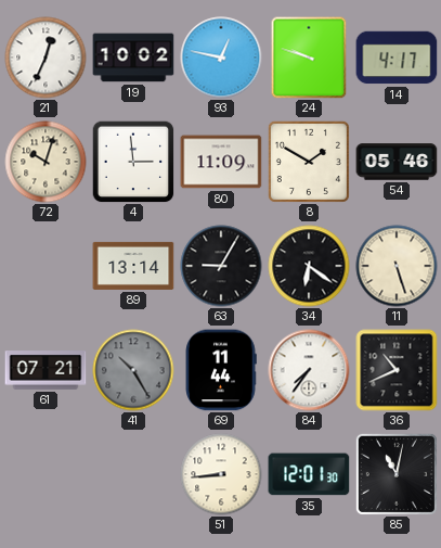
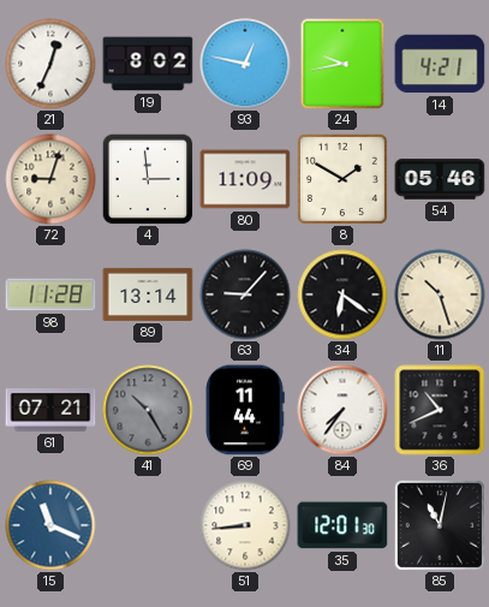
19: 10:02 -> 8:02
24: 9:48 -> 9:43
14: 4:17 -> 4:21
72: 10:03 -> 9:03
98: none -> 11:28
63: 9:05 -> 9:07
11: 5:27 -> 10:27
15: none -> 11:19
